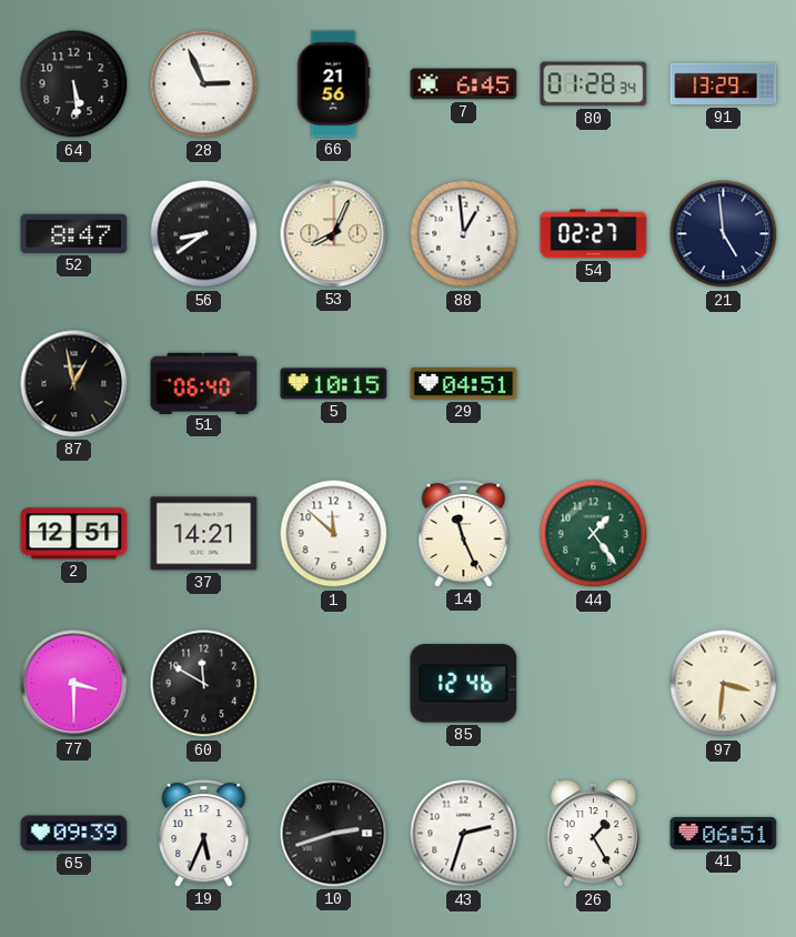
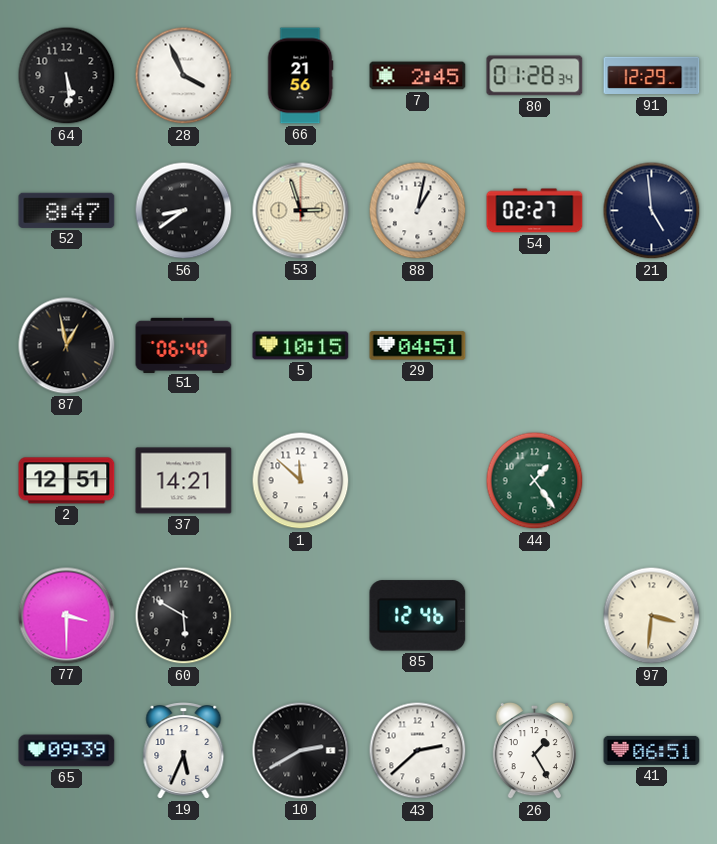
28: 2:56 -> 3:56
7: 6:45 -> 2:45
91: 13:29 -> 12:29
53: 8:04 -> 2:57
88: 12:59 -> 1:02
14: 11:26 -> none
60: 11:50 -> 5:50
10: 2:42 -> 2:40
43: 2:33 -> 2:38
